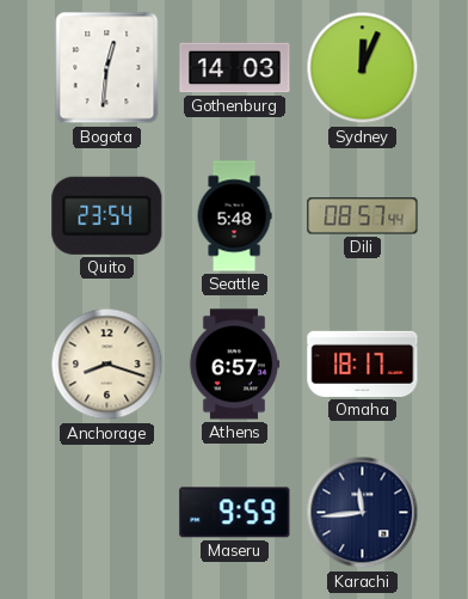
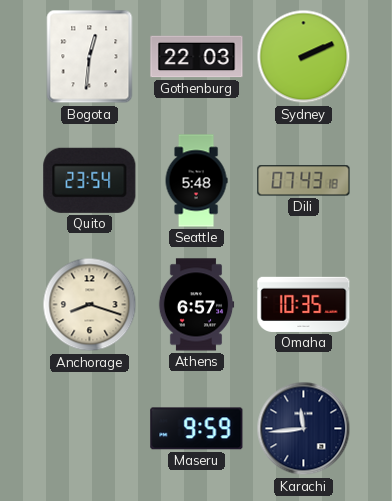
Gothenburg: 14:03 -> 22:03
Sydney: 12:04 -> 2:11
Dili: 08:57 -> 07:43
Omaha: 18:17 -> 10:35
